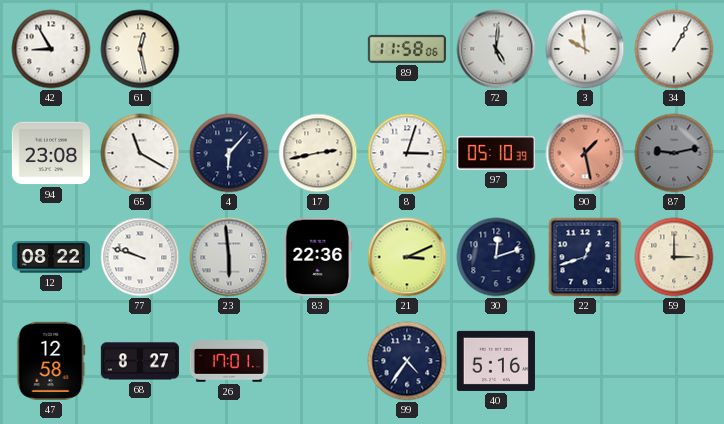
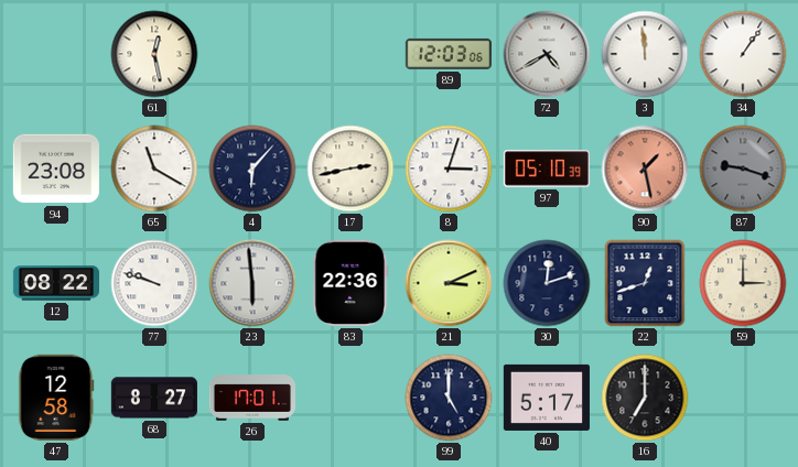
42: 8:55 -> none
89: 11:58 -> 12:03
72: 5:01 -> 4:40
3: 9:59 -> 11:59
34: 1:05 -> 1:06
87: 9:13 -> 9:18
99: 4:36 -> 5:00
40: 5:16 -> 5:17
16: none -> 7:00
